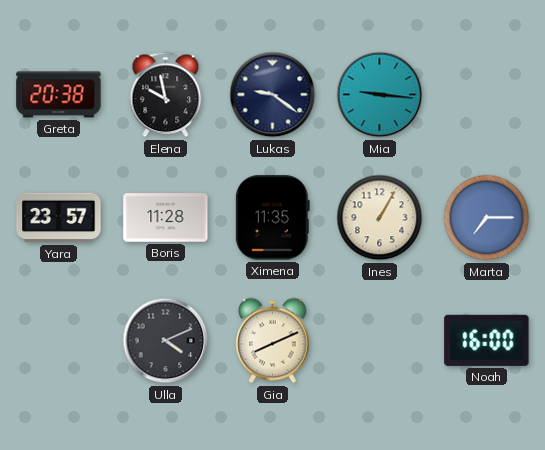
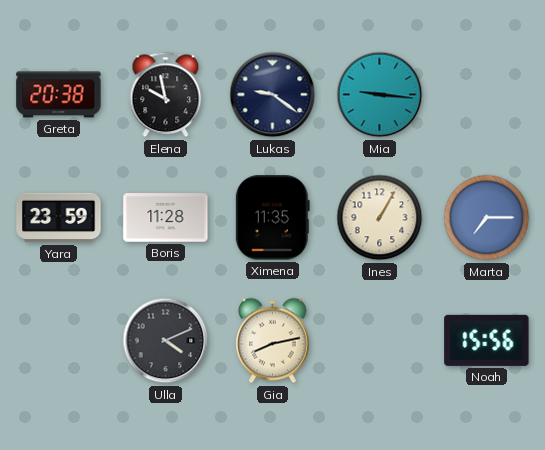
Yara: 23:57 -> 23:59
Gia: 8:11 -> 8:13
Noah: 16:00 -> 15:56
